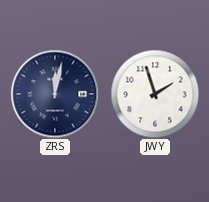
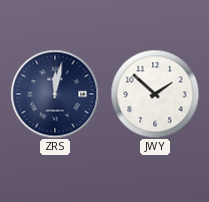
JWY: 1:57 -> 1:52
